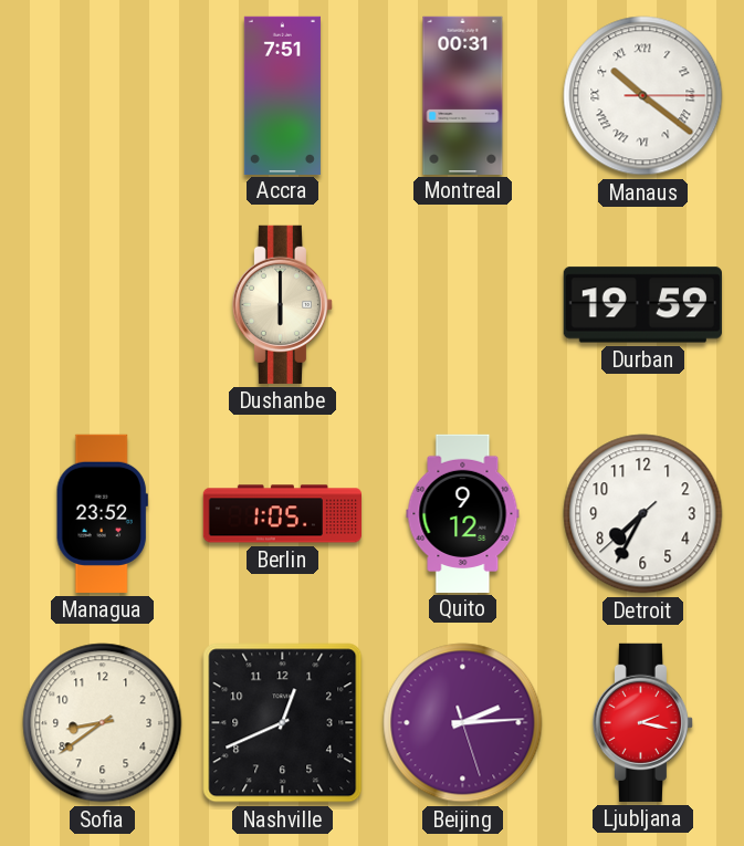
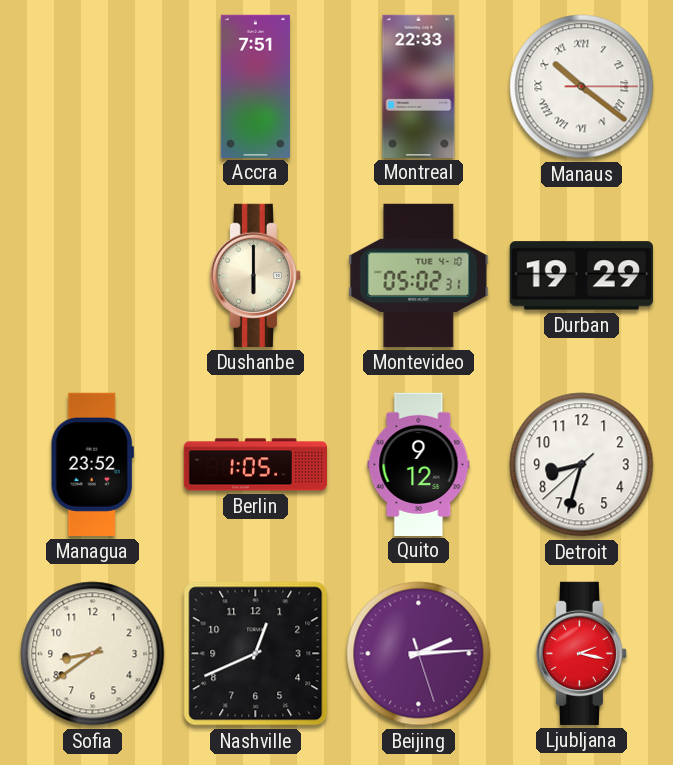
Montreal: 00:31 -> 22:33
Montevideo: none -> 05:02
Durban: 19:59 -> 19:29
Detroit: 7:34 -> 8:32
